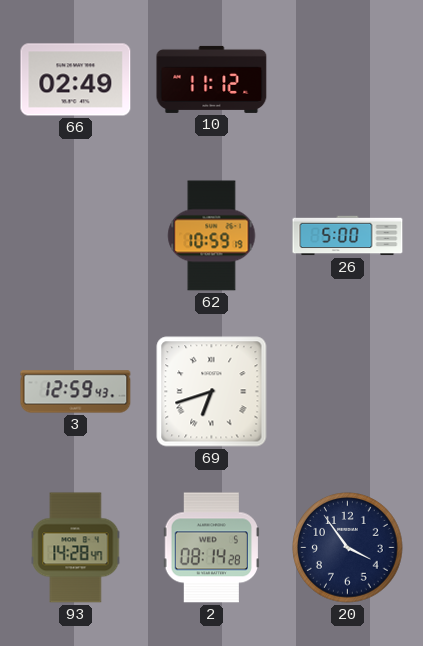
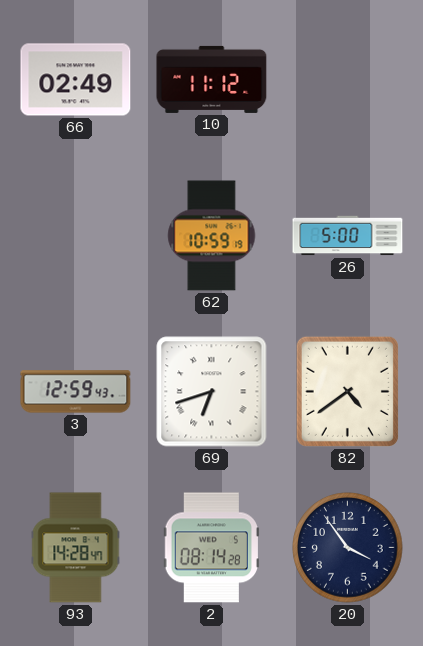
82: none -> 4:39
